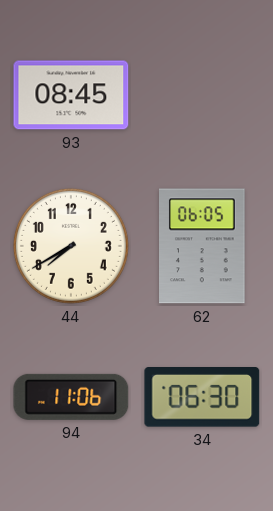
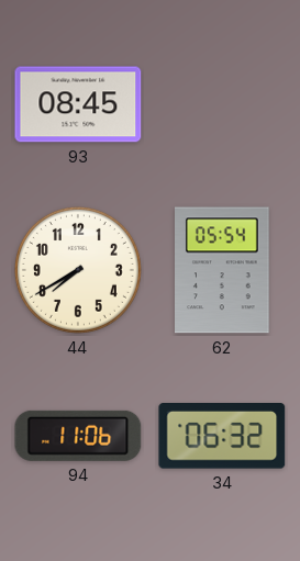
62: 06:05 -> 05:54
34: 06:30 -> 06:32
